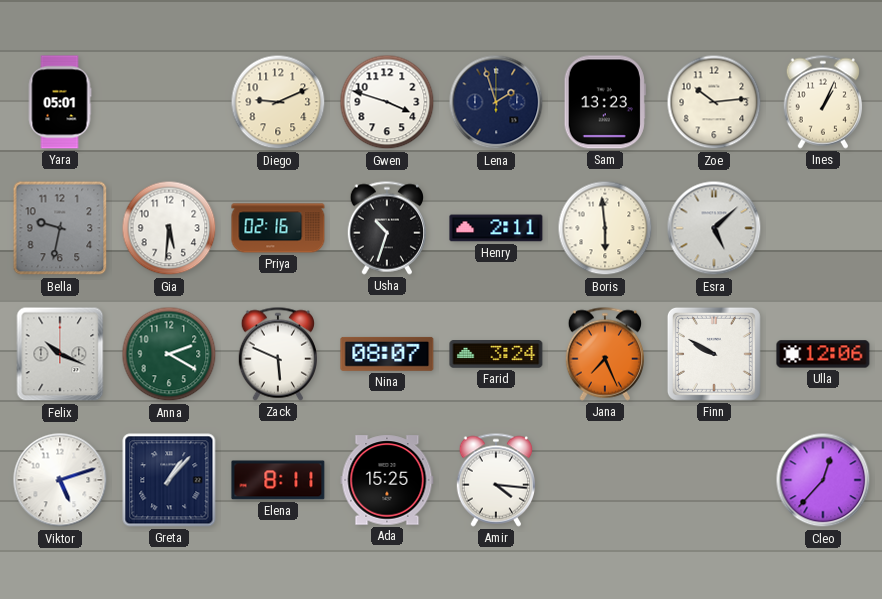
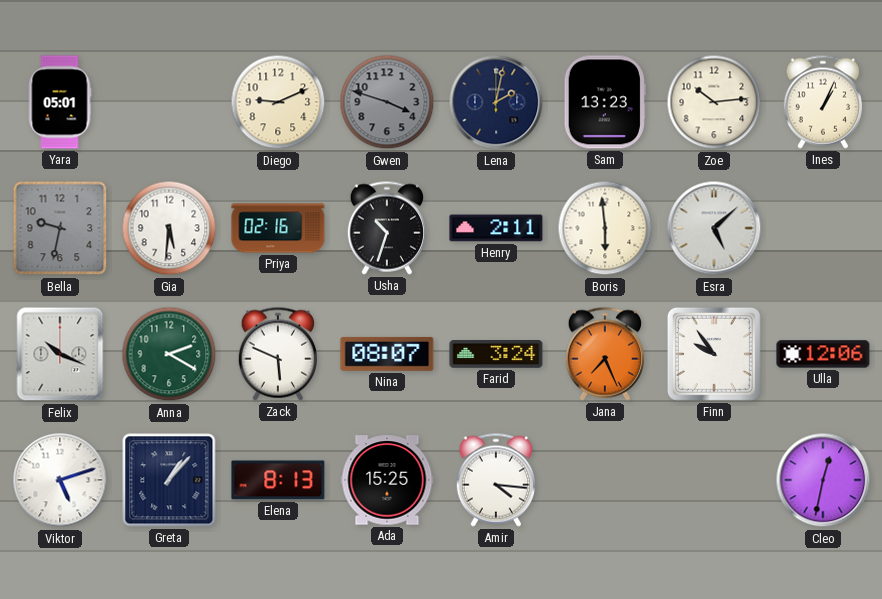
Gwen dial: white -> grey
Lena: 1:57 -> 2:02
Finn: 9:50 -> 9:54
Elena: 8:11 -> 8:13
Cleo: 12:37 -> 12:32
